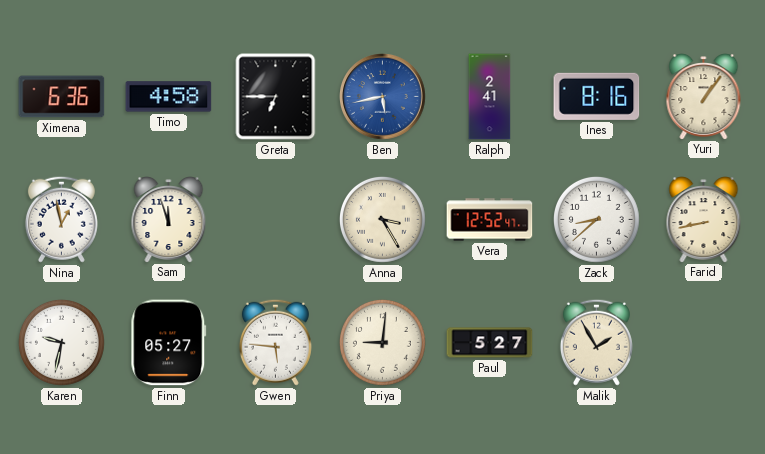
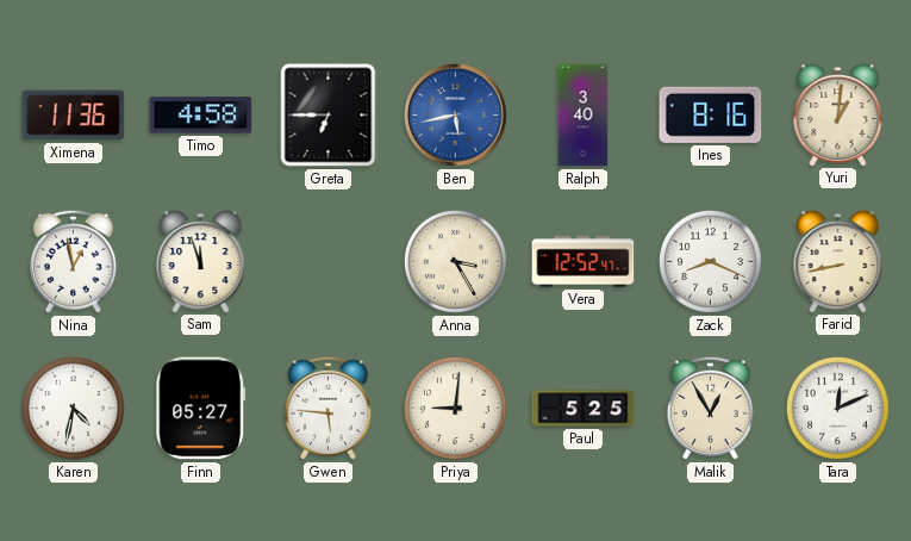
Ximena: 6:36 -> 11:36
Ralph: 2:41 -> 3:40
Yuri: 1:06 -> 1:01
Zack: 8:38 -> 8:19
Karen: 9:32 -> 4:32
Paul: 5:27 -> 5:25
Malik: 1:55 -> 12:55
Tara: none -> 12:11
